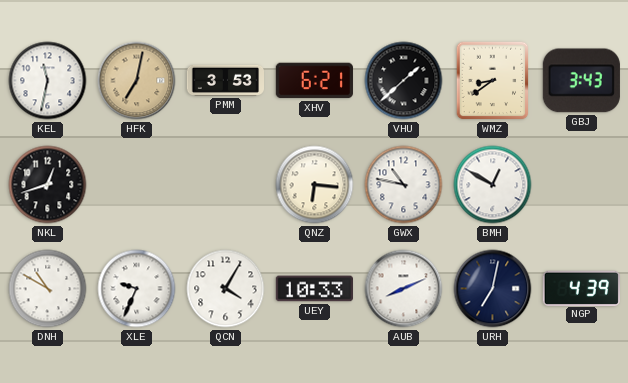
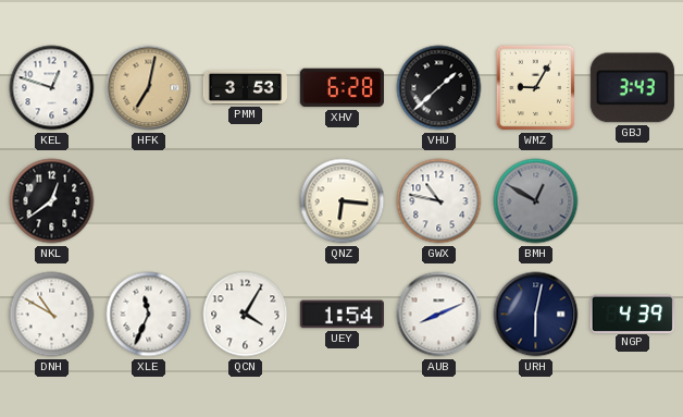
KEL: 11:32 -> 12:48
XHV: 6:21 -> 6:28
WMZ: 8:39 -> 9:05
NKL: 12:42 -> 12:39
BMH dial: white -> grey
XLE: 9:34 -> 11:34
UEY: 10:33 -> 1:54
URH: 7:02 -> 6:02
